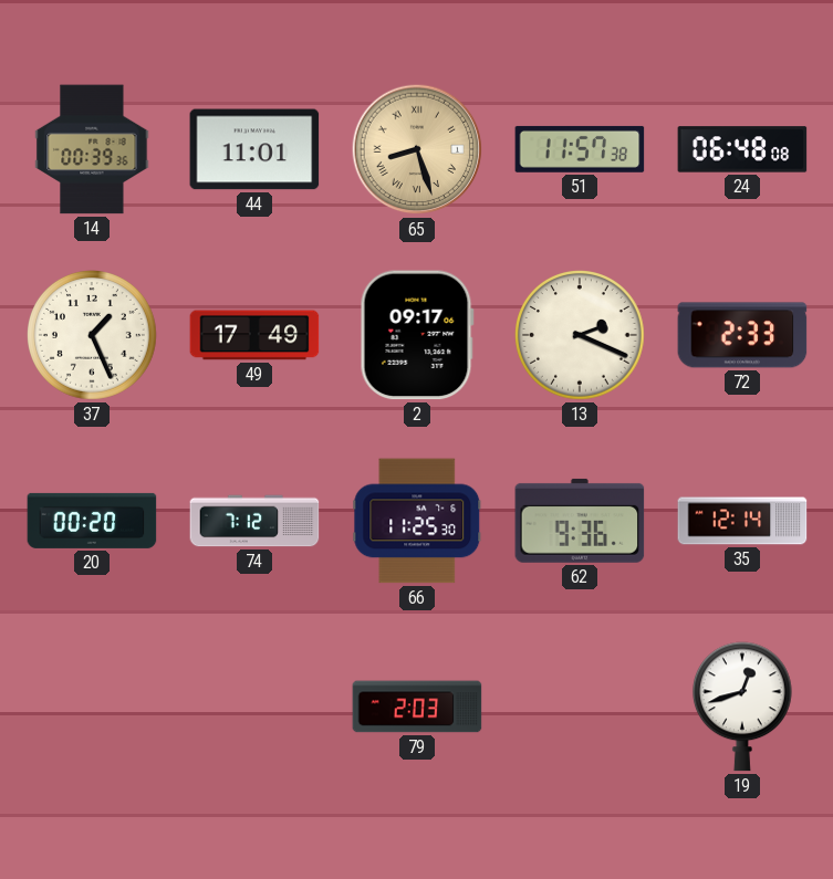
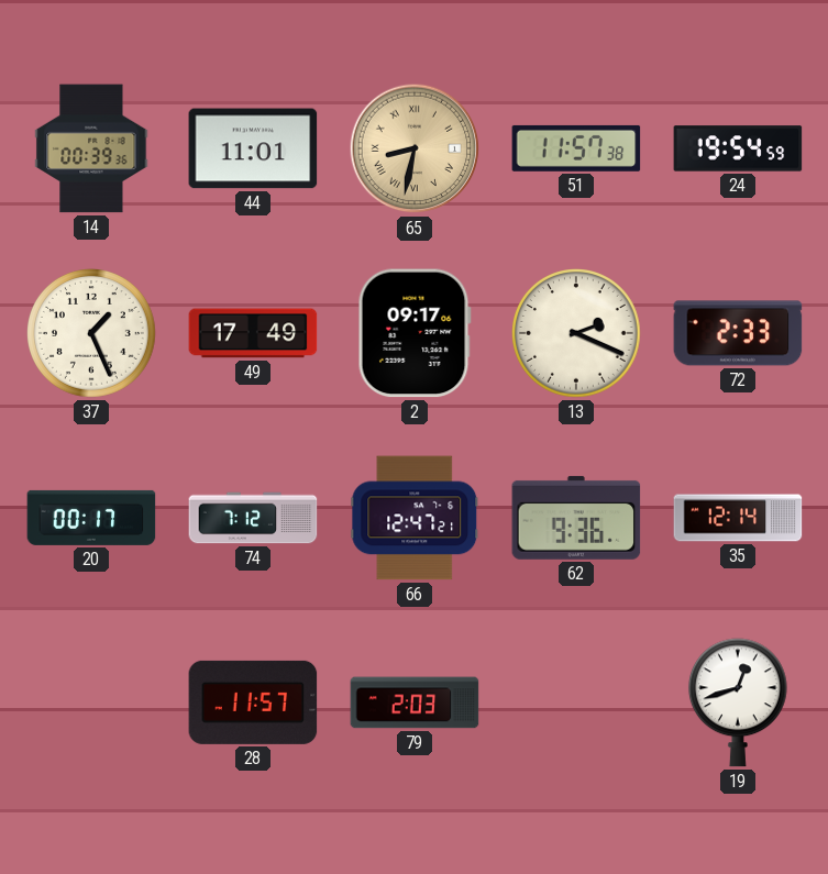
65: 8:27 -> 8:32
24: 06:48 -> 19:54
20: 00:20 -> 00:17
66: 11:25 -> 12:47
28: none -> 11:57
